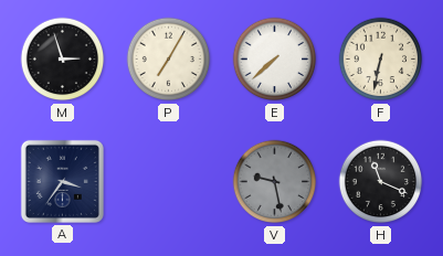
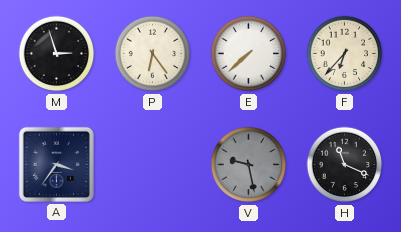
P: 7:05 -> 6:24
F: 6:32 -> 6:37
